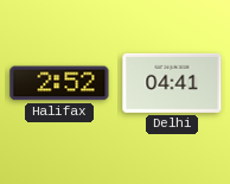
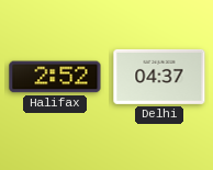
Delhi: 04:41 -> 04:37
